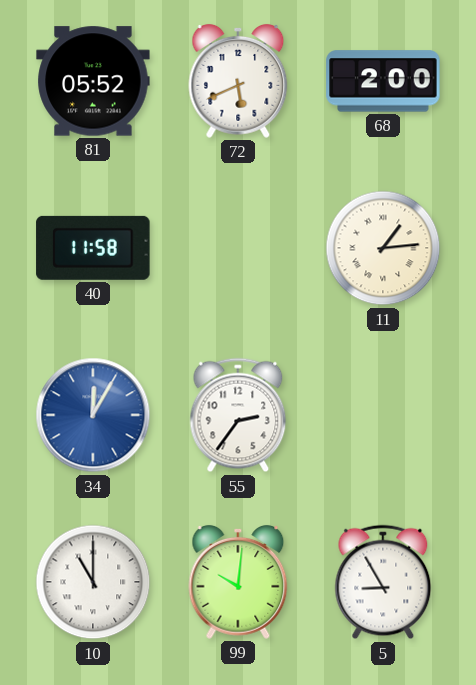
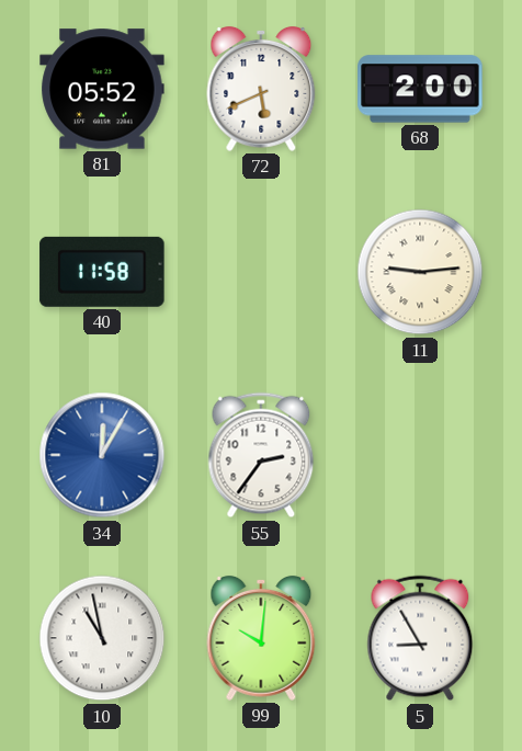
11: 1:14 -> 9:14
10: 11:00 -> 10:58
